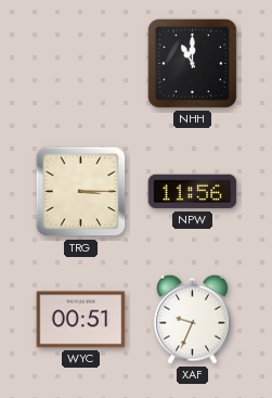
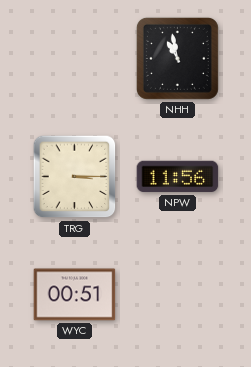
NHH: 11:00 -> 10:58
XAF: 9:34 -> none
